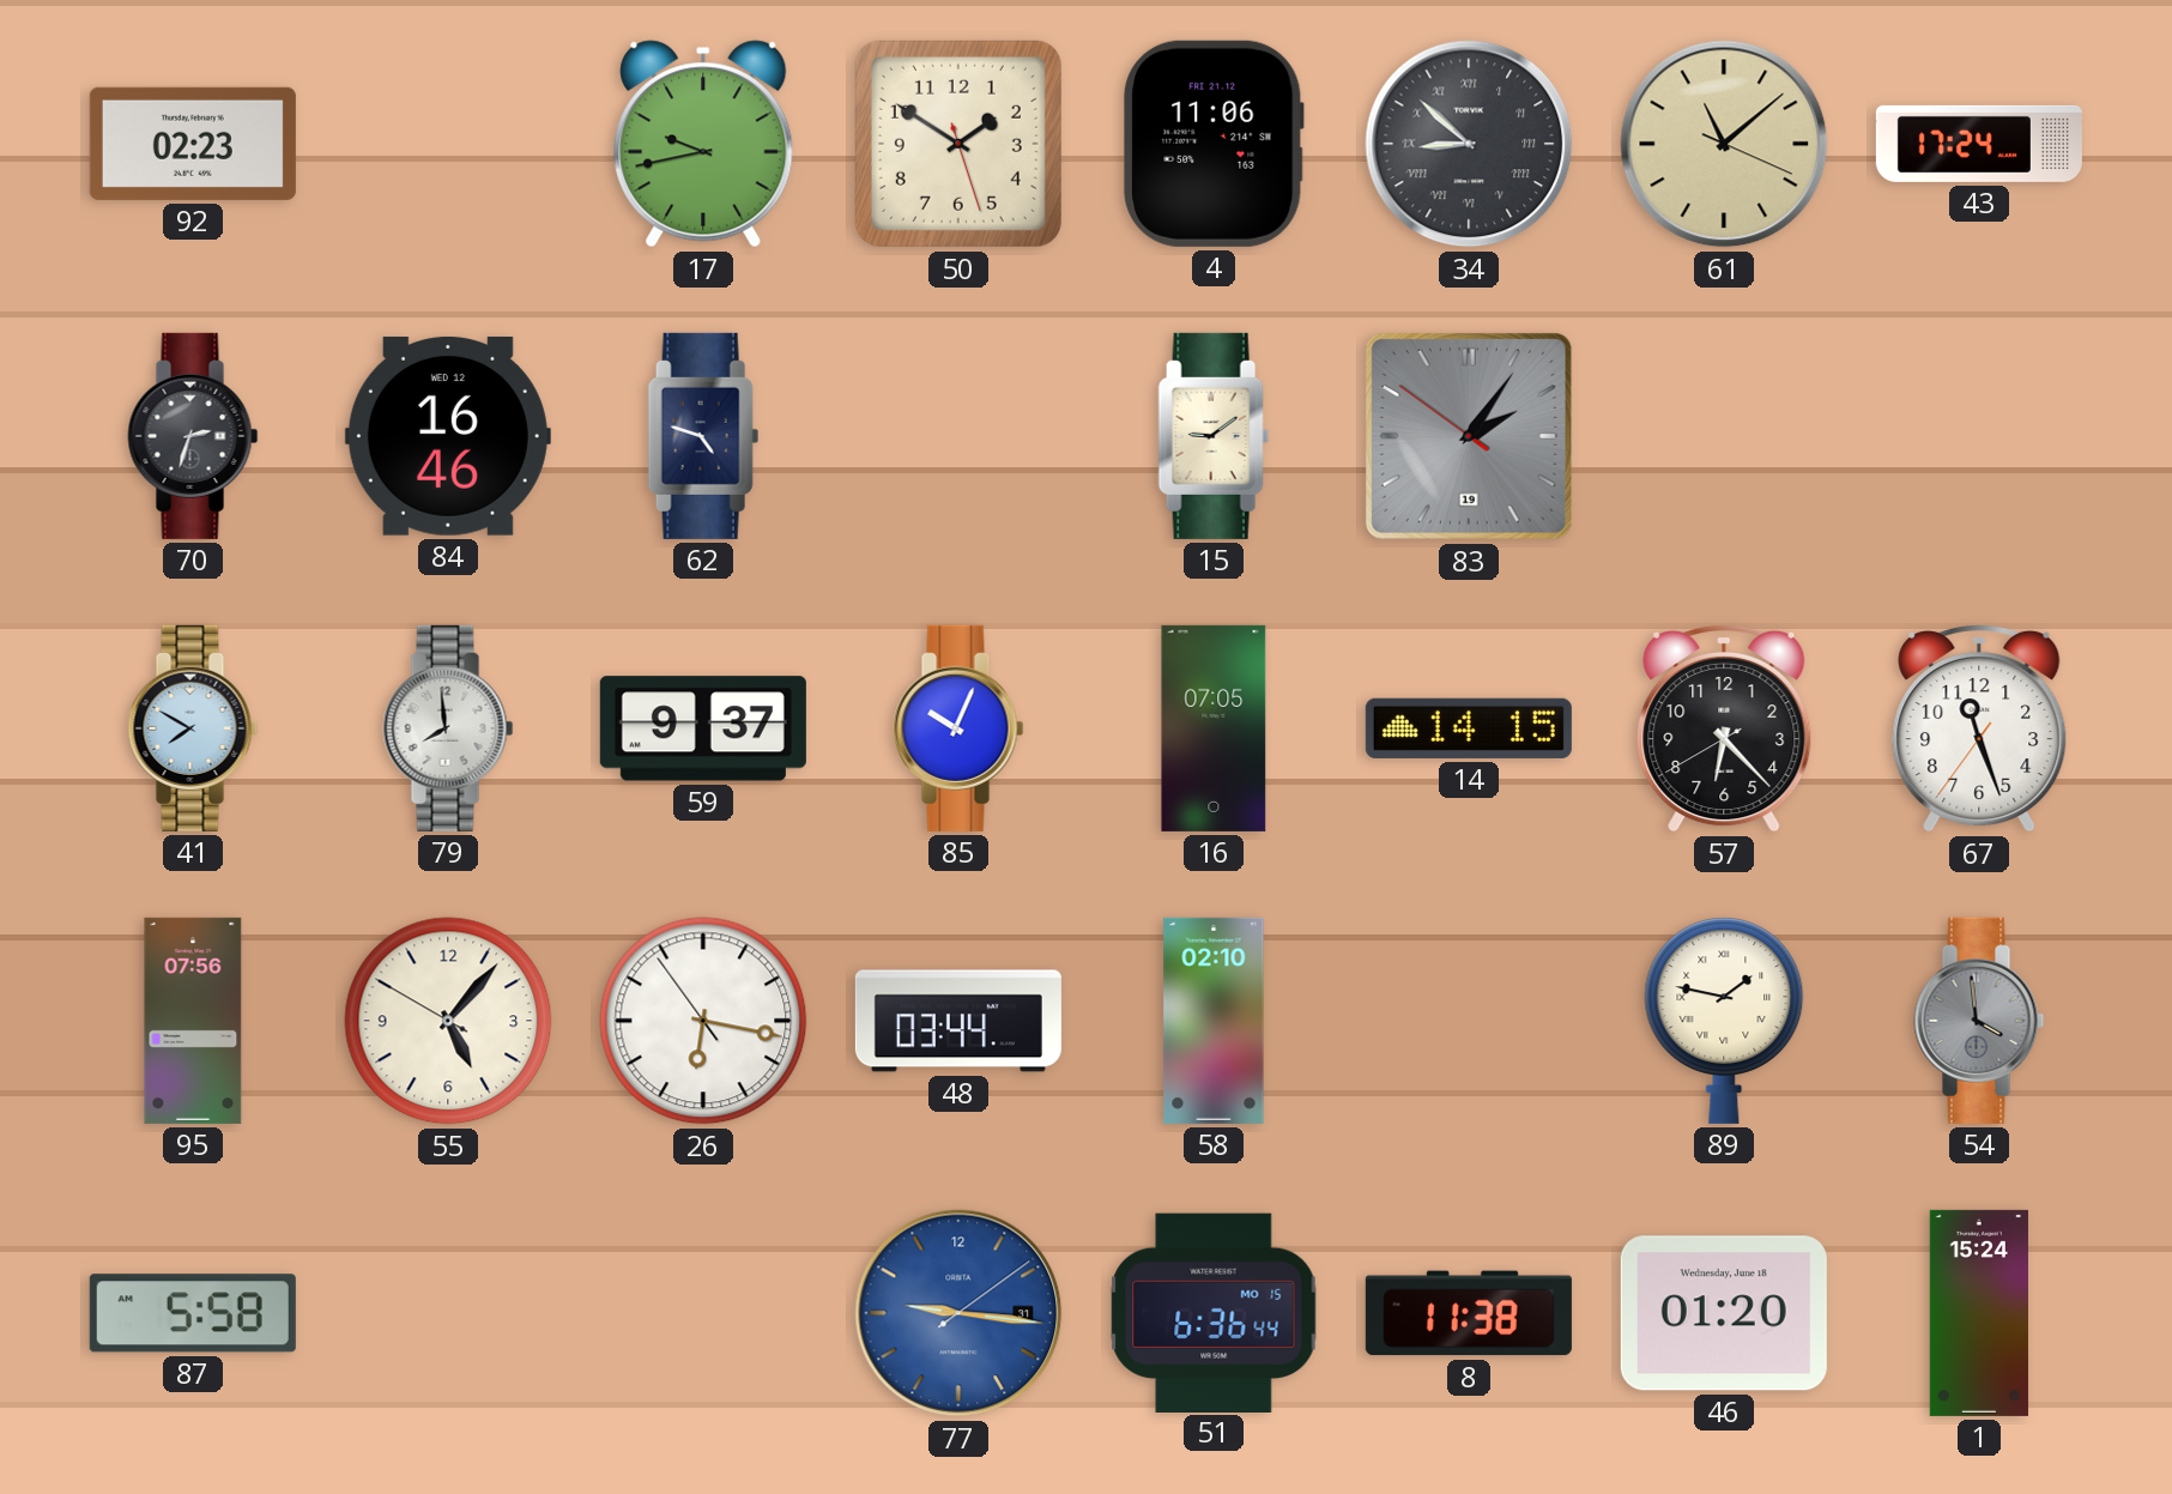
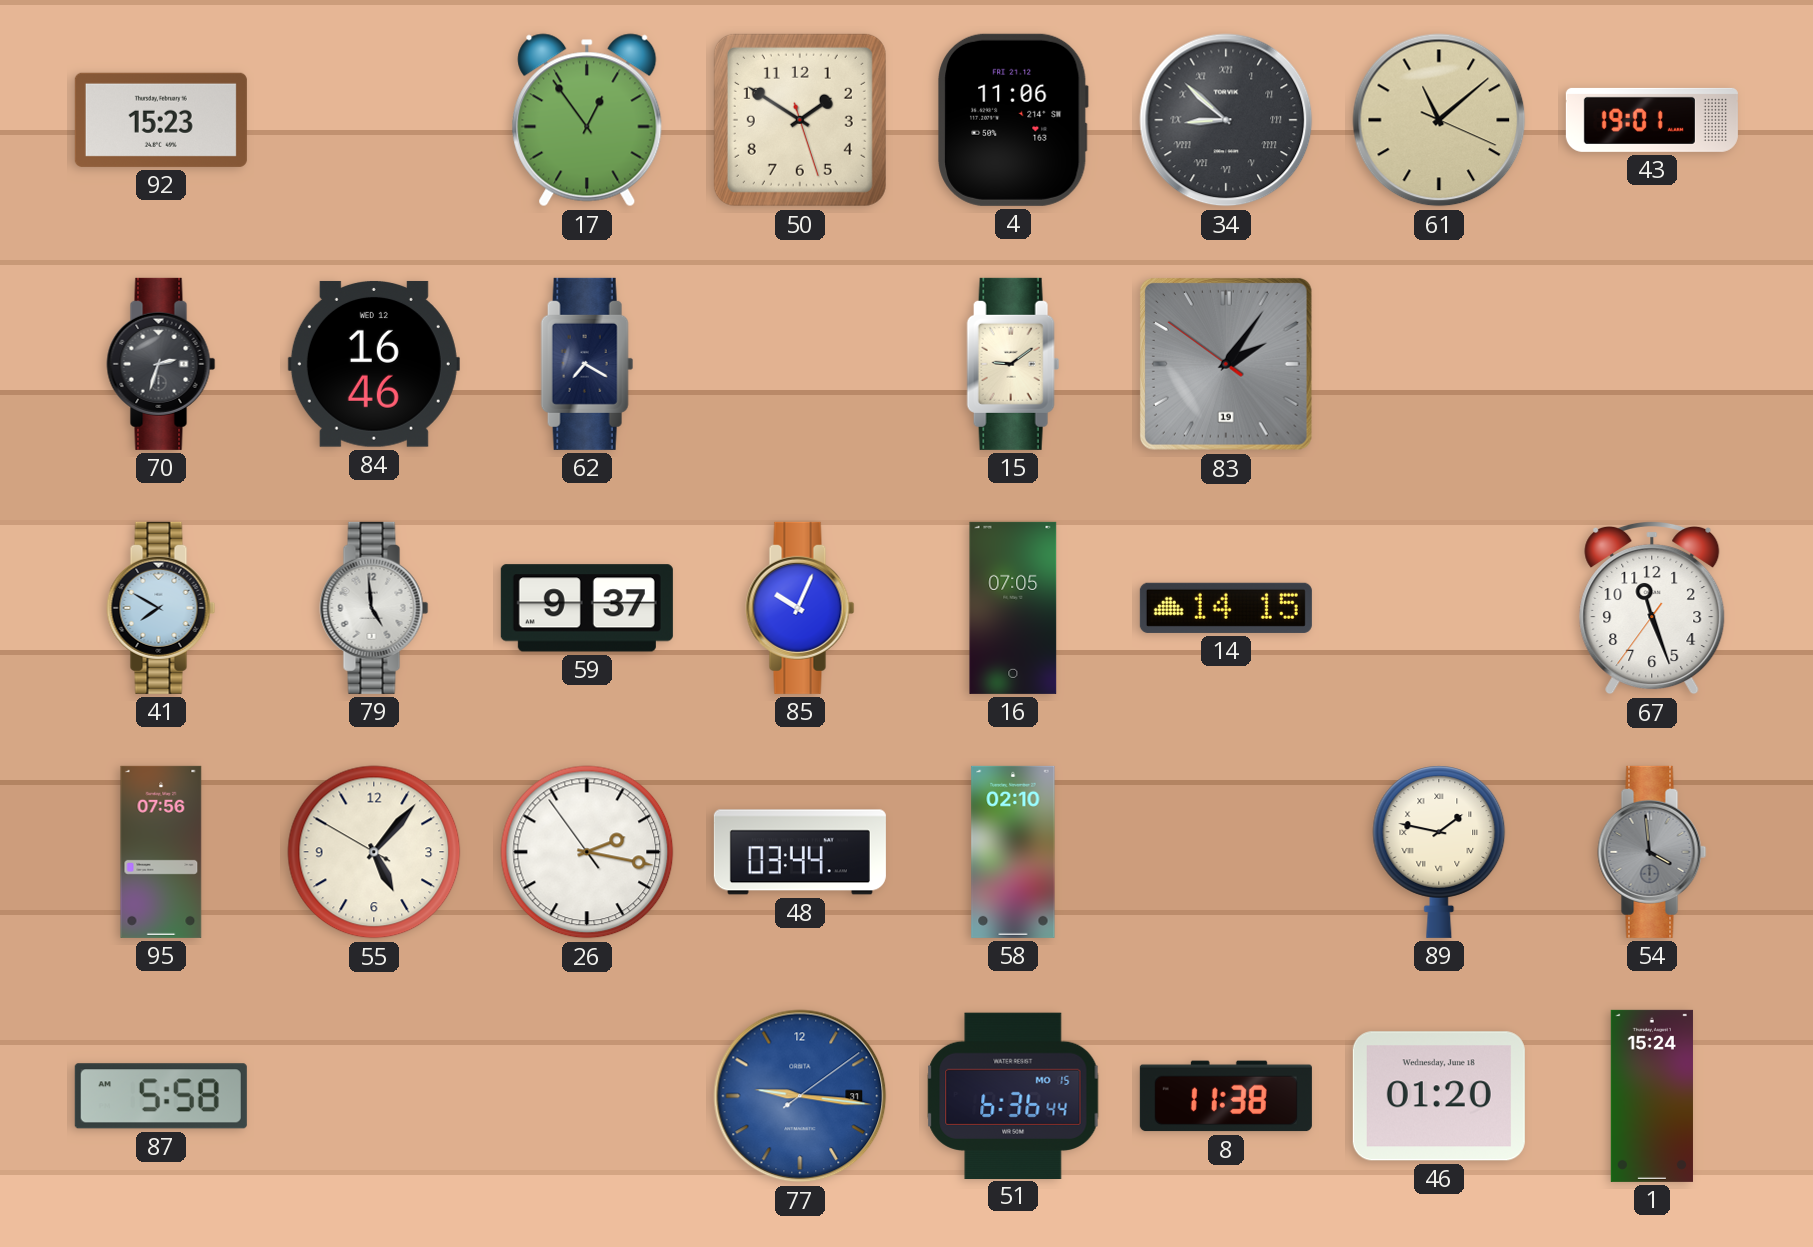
92: 02:23 -> 15:23
17: 9:43 -> 12:54
43: 17:24 -> 19:01
62: 4:48 -> 7:20
79: 7:59 -> 4:59
57: 6:22 -> none
26: 6:16 -> 2:16
